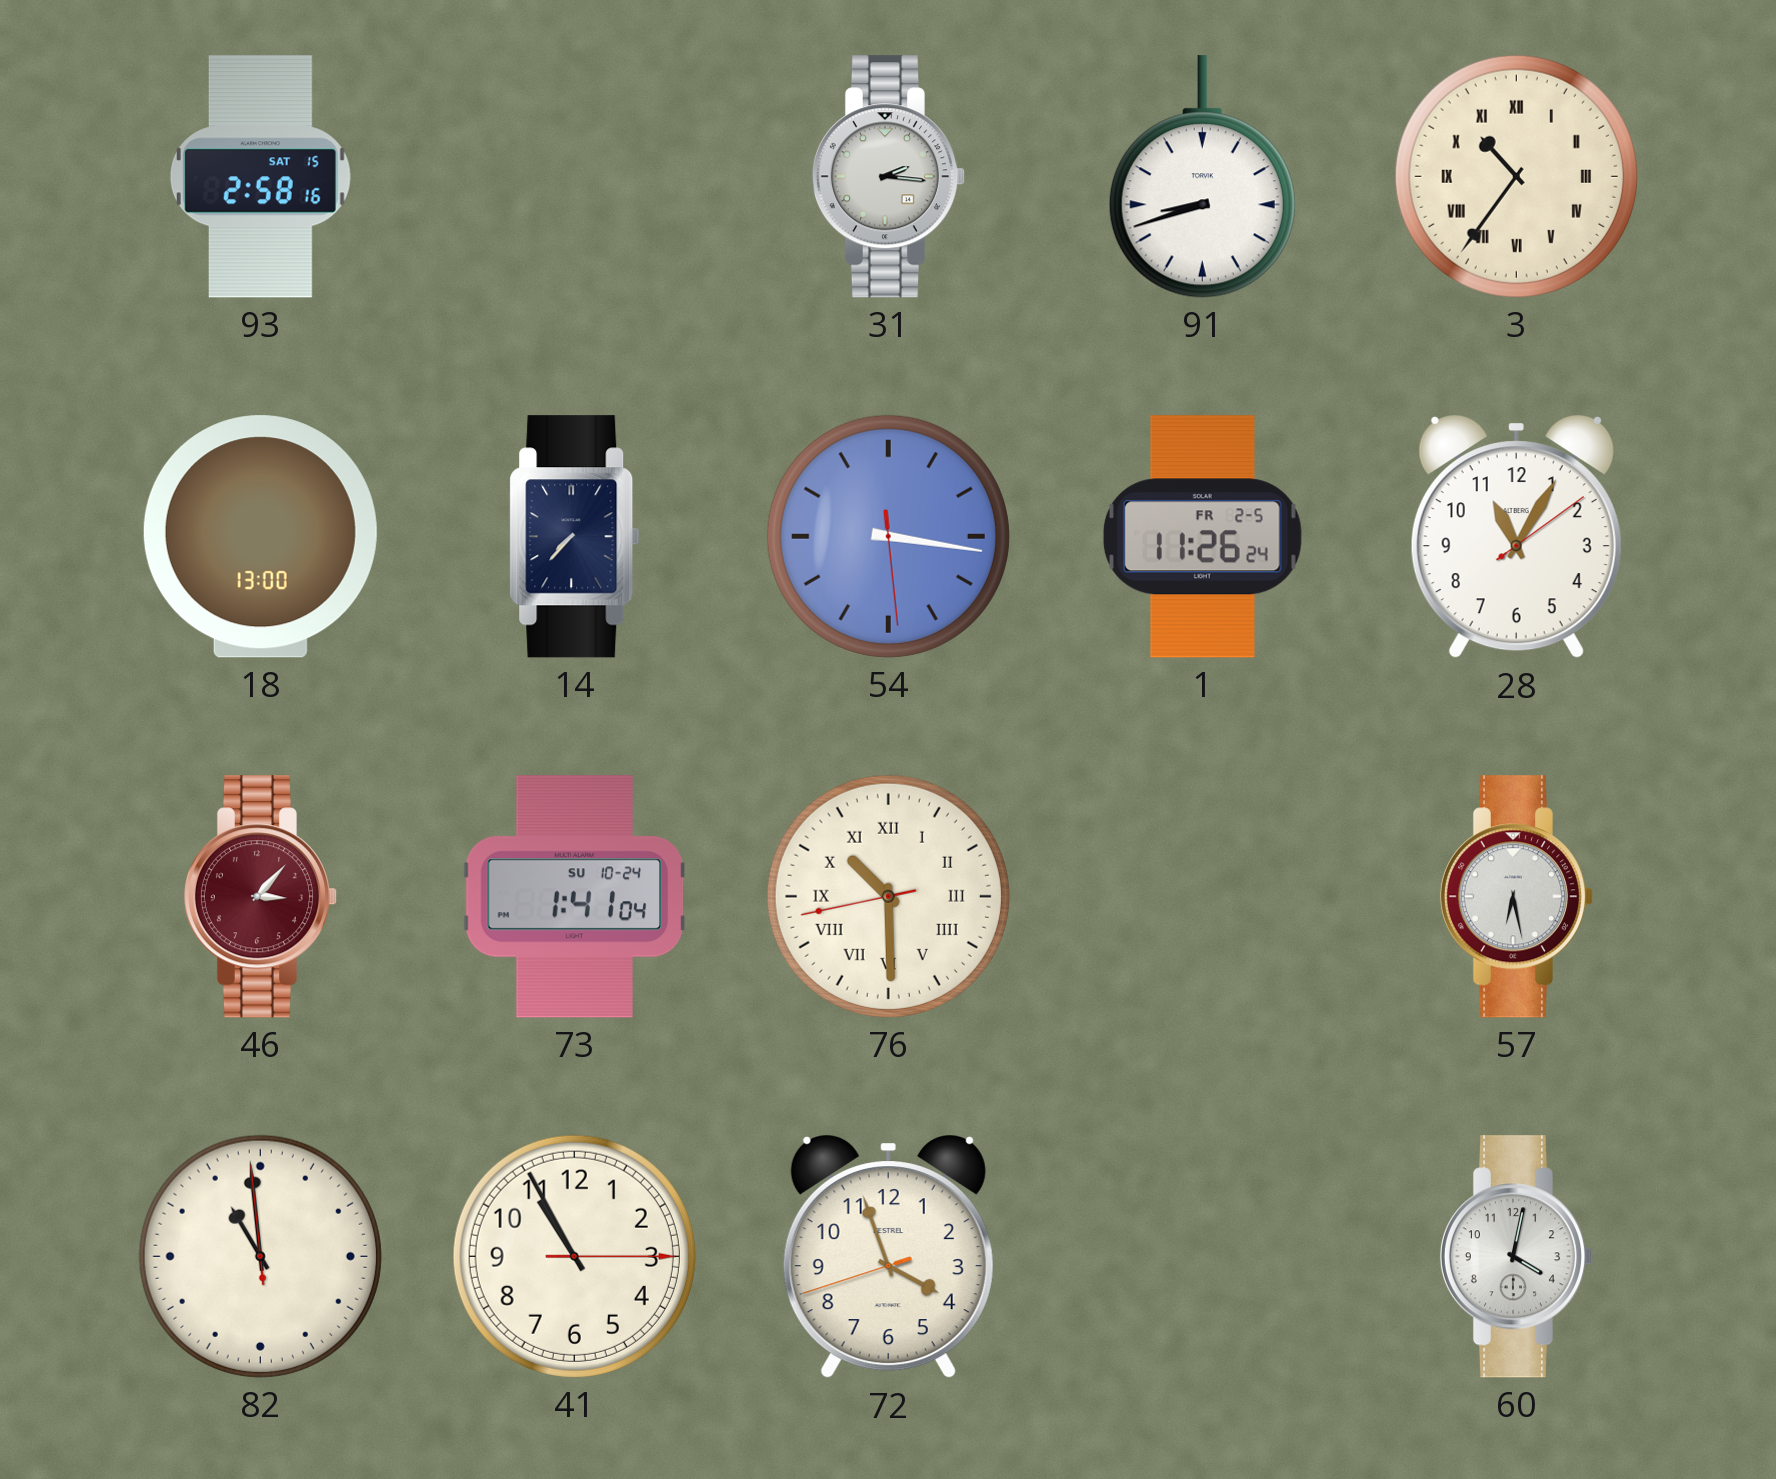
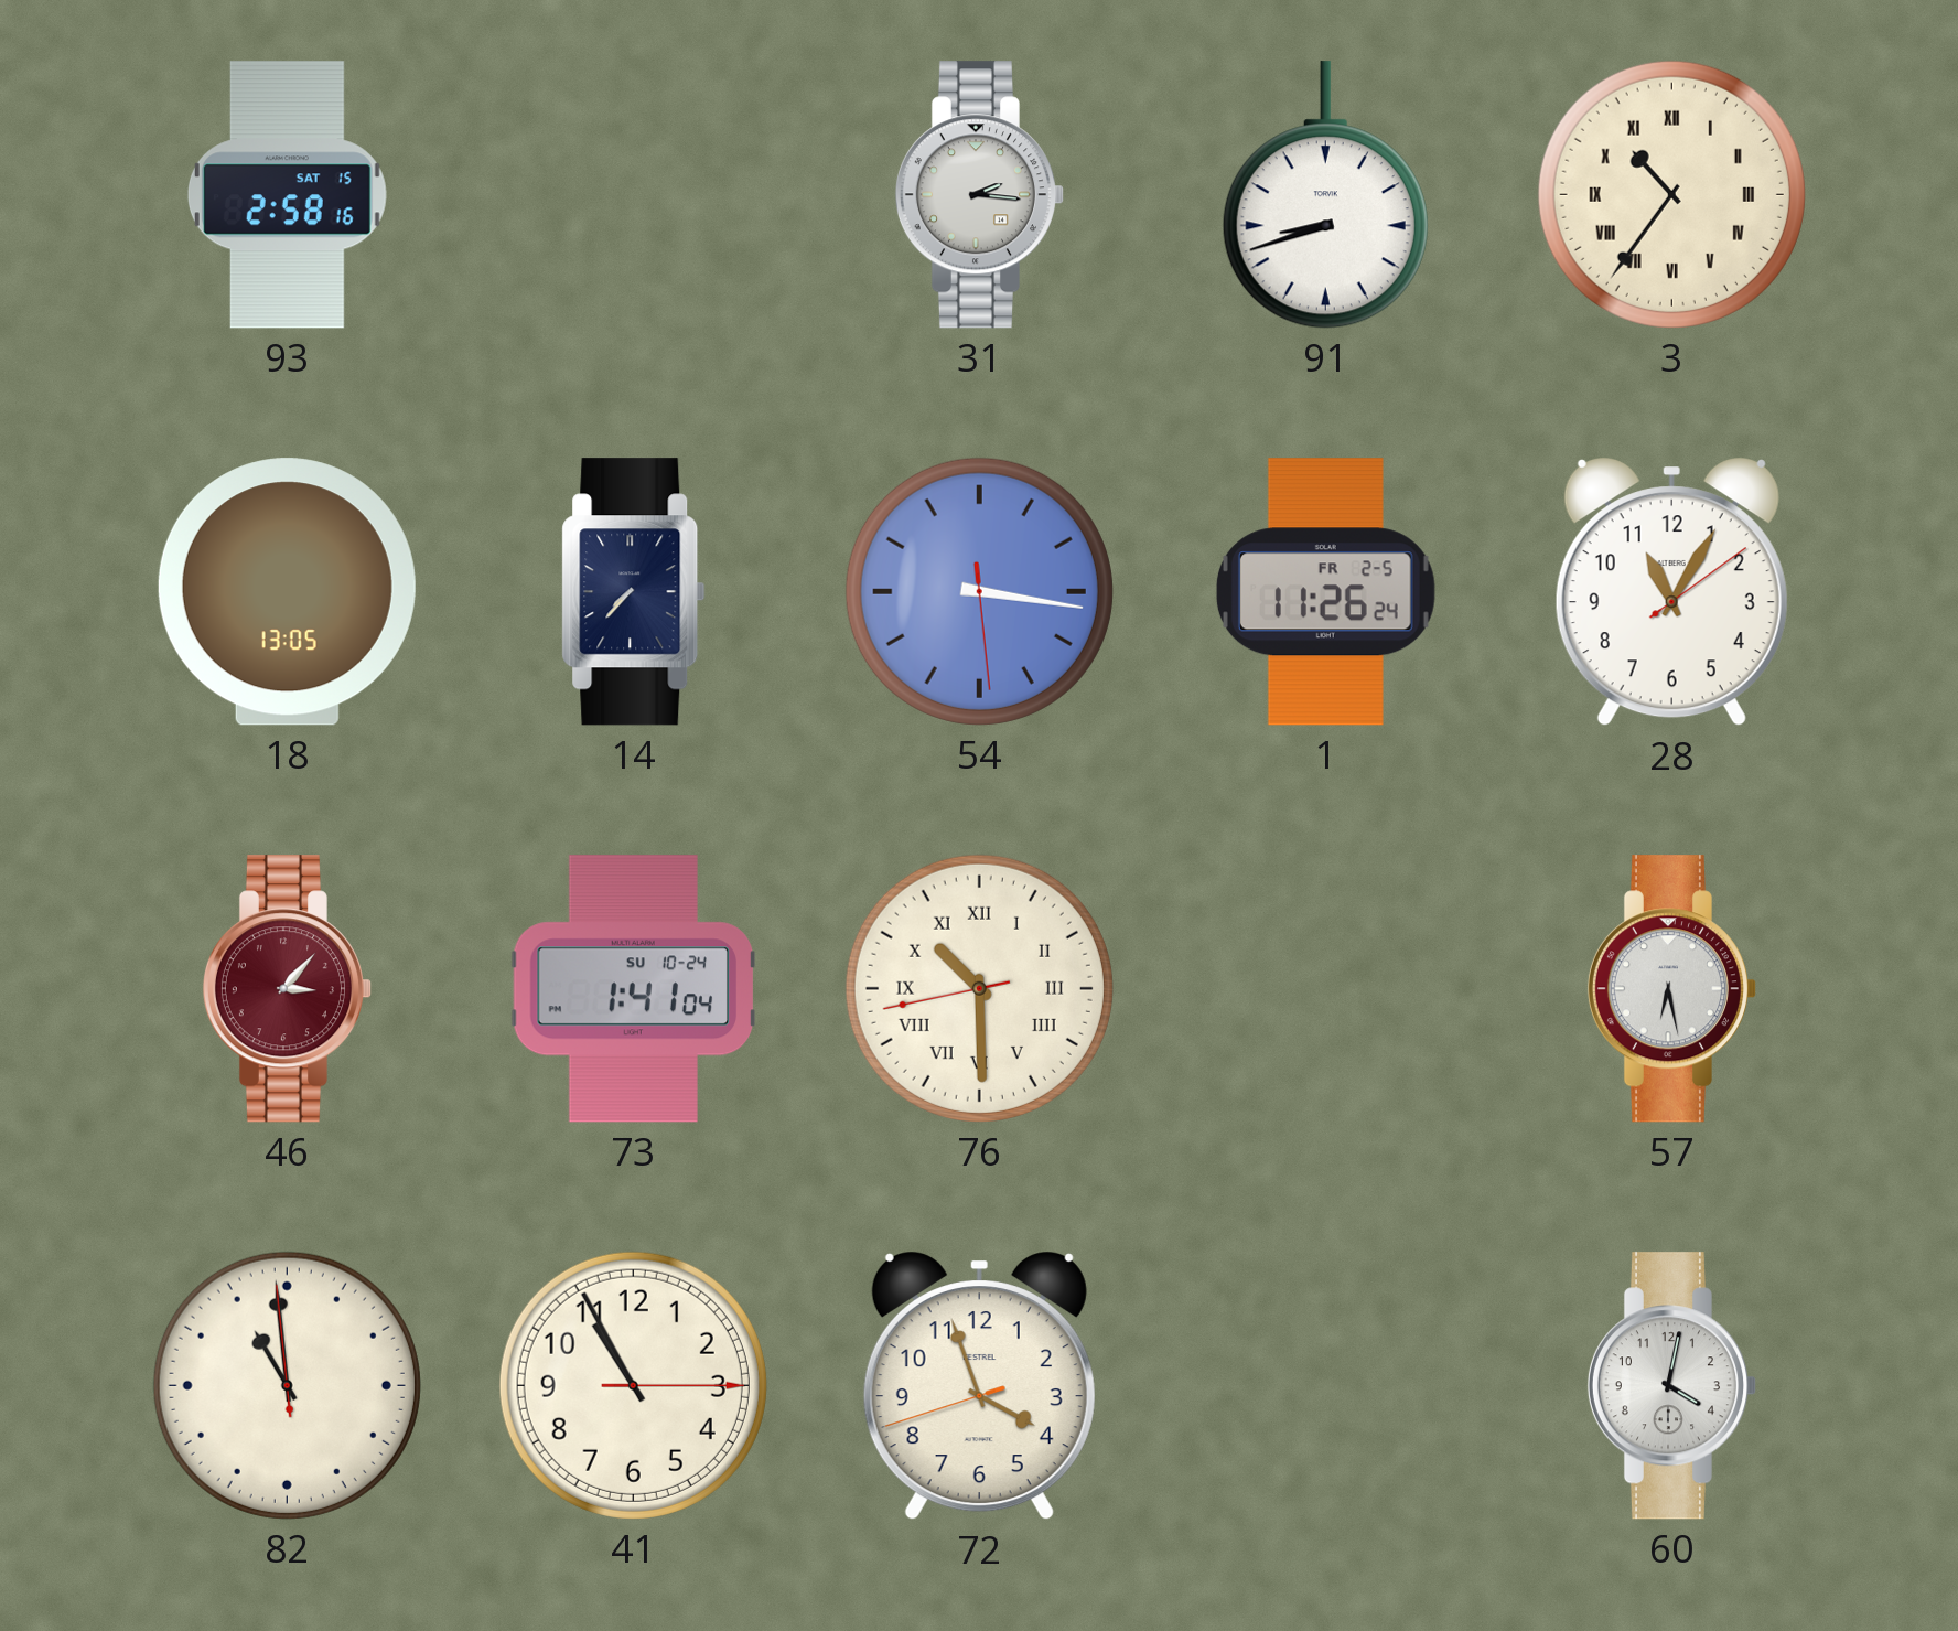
18: 13:00 -> 13:05
